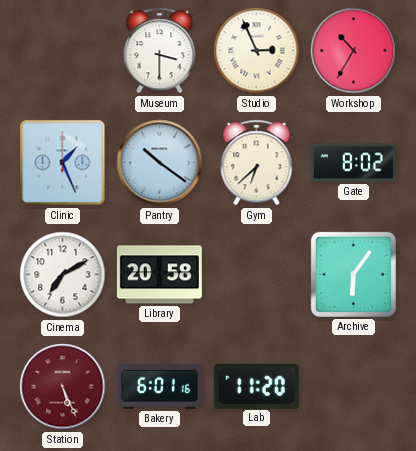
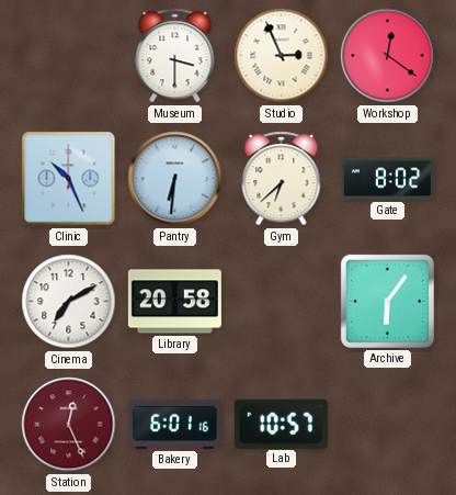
Workshop: 10:35 -> 12:21
Clinic: 1:26 -> 10:26
Pantry: 10:21 -> 6:31
Station: 5:26 -> 12:26
Lab: 11:20 -> 10:57
